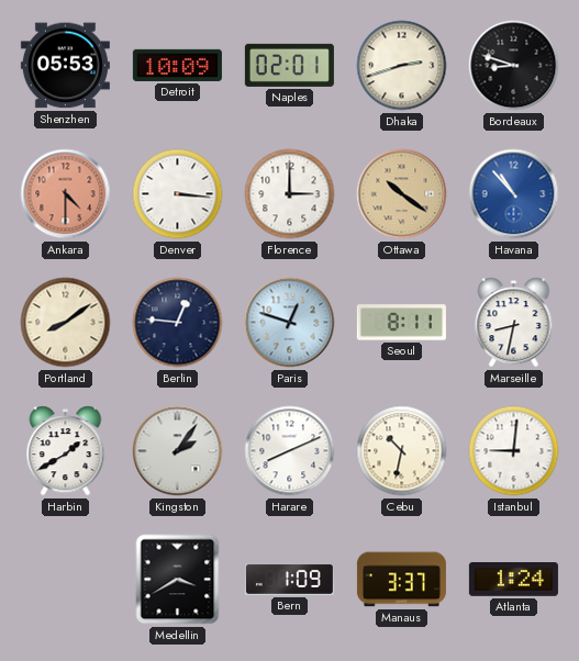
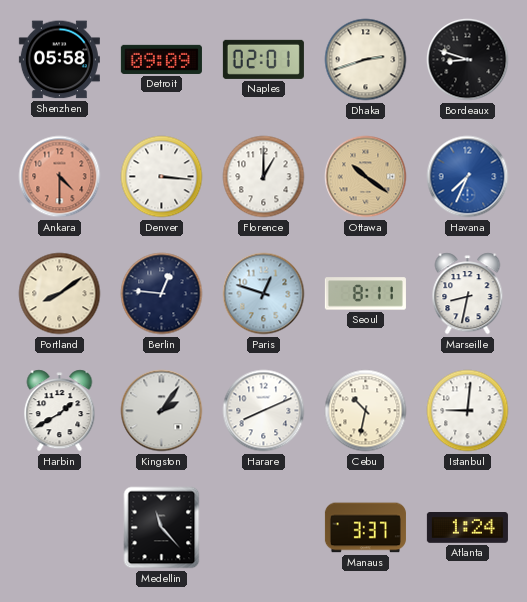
Shenzhen: 05:53 -> 05:58
Detroit: 10:09 -> 09:09
Florence: 3:00 -> 1:00
Havana: 10:53 -> 7:34
Medellin: 3:40 -> 11:23
Bern: 1:09 -> none
